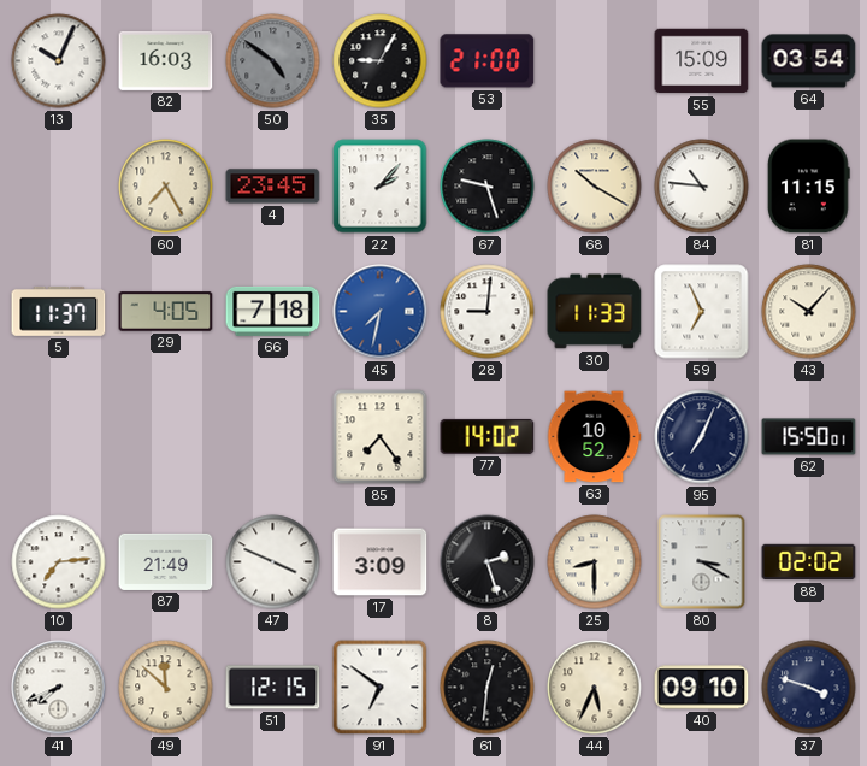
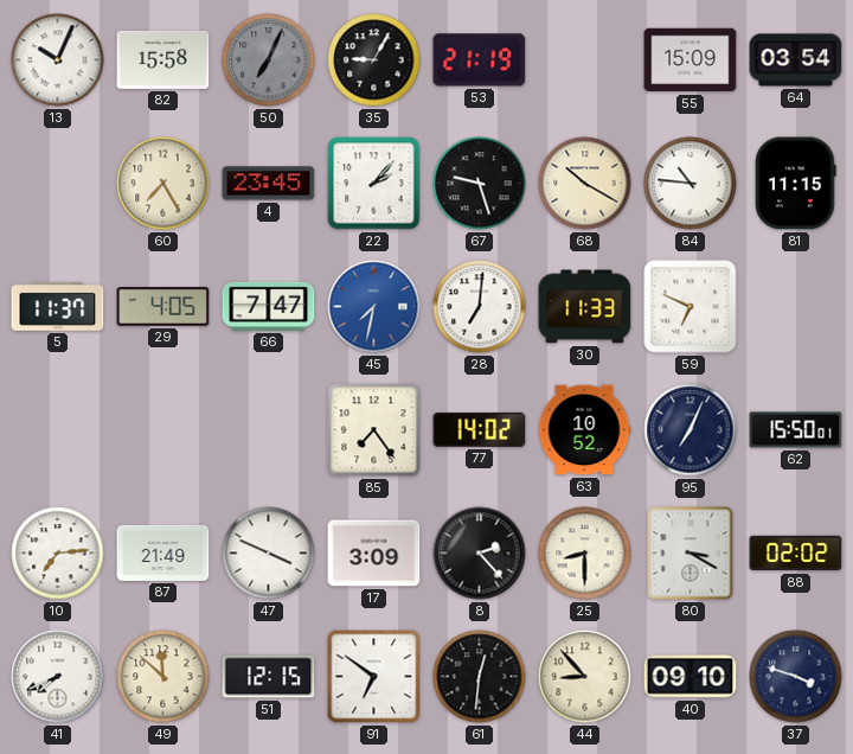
82: 16:03 -> 15:58
50: 4:51 -> 7:04
53: 21:00 -> 21:19
66: 7:18 -> 7:47
28: 9:01 -> 7:01
59: 6:56 -> 6:49
43: 10:07 -> none
8: 2:27 -> 2:23
44: 5:34 -> 8:53
